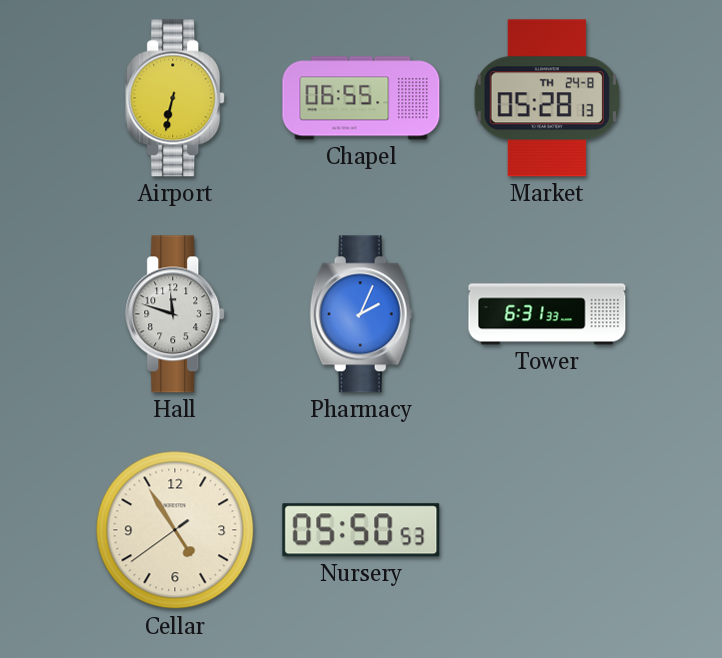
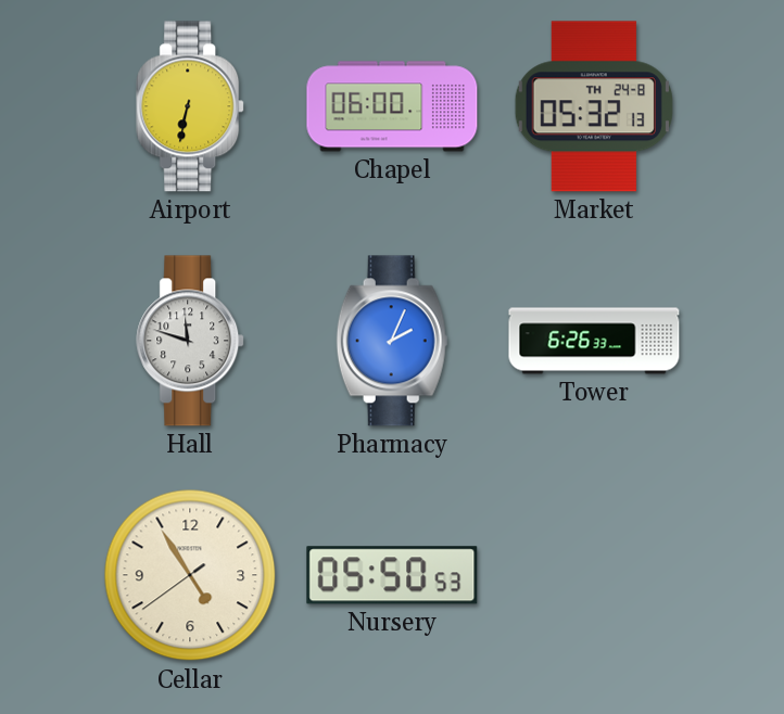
Chapel: 06:55 -> 06:00
Market: 05:28 -> 05:32
Tower: 6:31 -> 6:26
